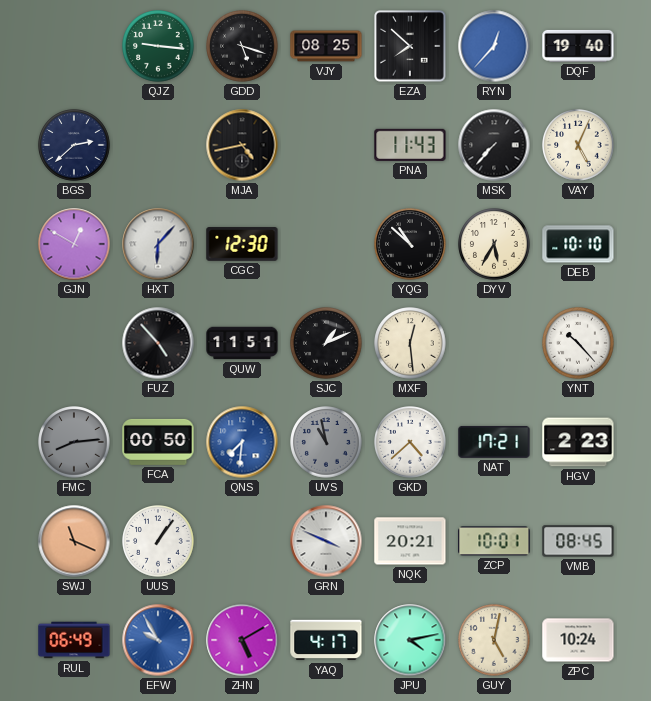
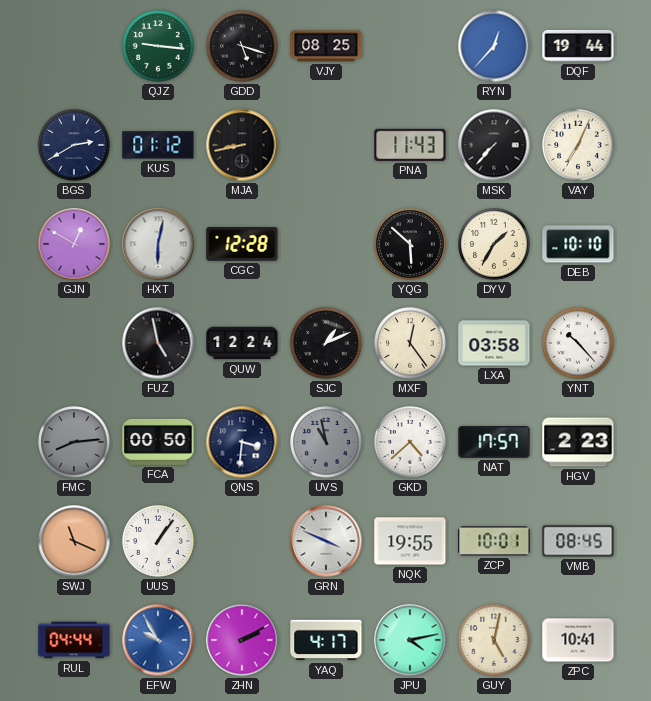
EZA: 7:52 -> none
DQF: 19:40 -> 19:44
BGS: 2:38 -> 2:40
KUS: none -> 01:12
MJA: 4:43 -> 8:43
VAY: 5:04 -> 7:04
HXT: 6:07 -> 6:02
CGC: 12:30 -> 12:28
YQG: 10:52 -> 5:52
DYV: 5:35 -> 1:35
FUZ: 4:53 -> 4:58
QUW: 11:51 -> 12:24
MXF: 12:29 -> 12:24
LXA: none -> 03:58
QNS: 7:31 -> 3:31
QNS dial: blue -> navy
NAT: 17:21 -> 17:57
NQK: 20:21 -> 19:55
RUL: 06:49 -> 04:44
ZHN: 5:10 -> 2:10
ZPC: 10:24 -> 10:41
